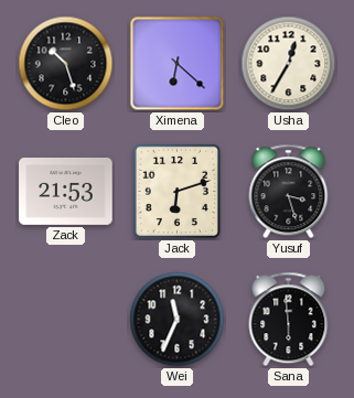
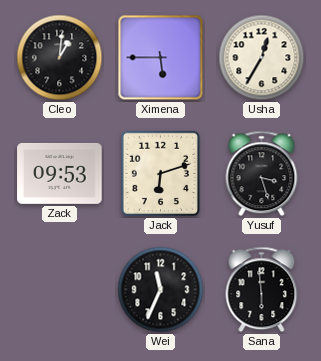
Cleo: 10:27 -> 1:01
Ximena: 6:22 -> 5:45
Zack: 21:53 -> 09:53
